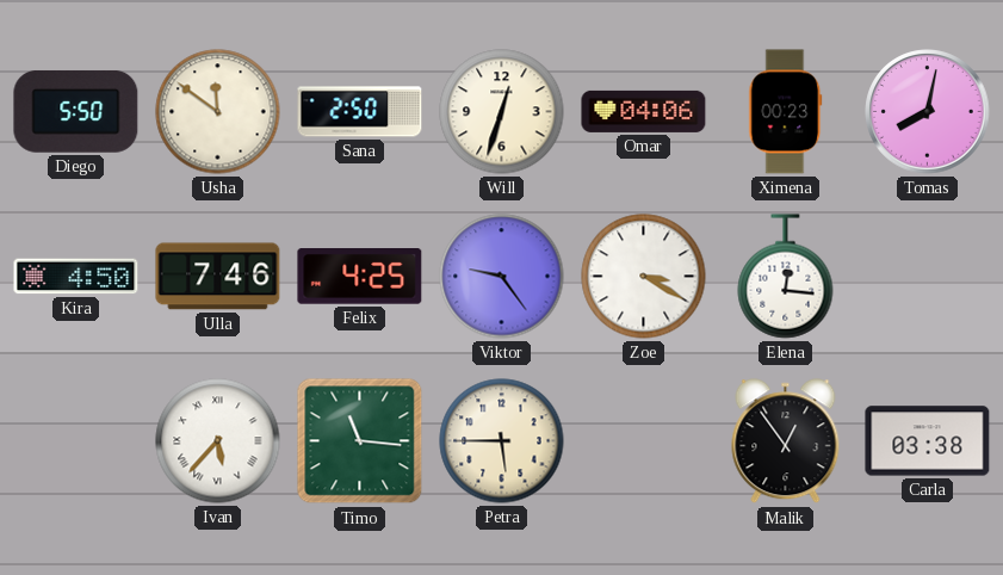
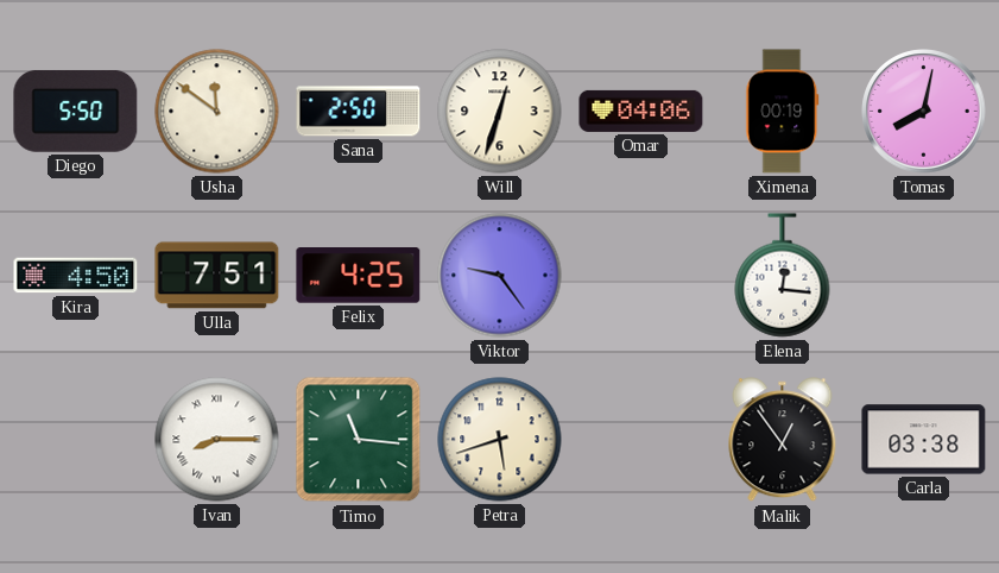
Ximena: 00:23 -> 00:19
Ulla: 7:46 -> 7:51
Zoe: 3:20 -> none
Ivan: 5:37 -> 8:15
Petra: 5:45 -> 5:42
